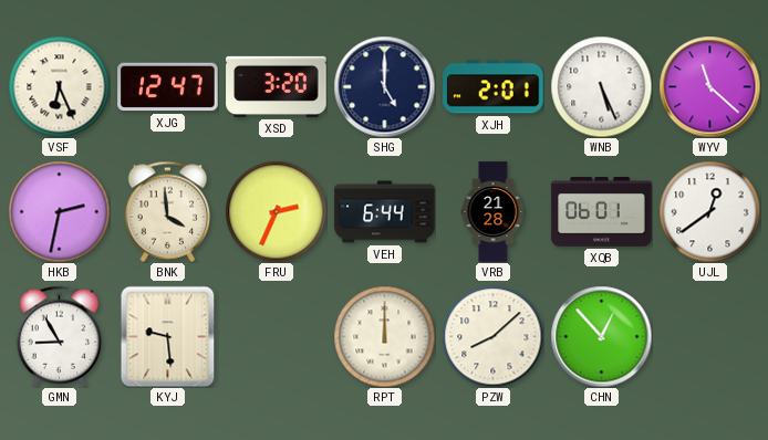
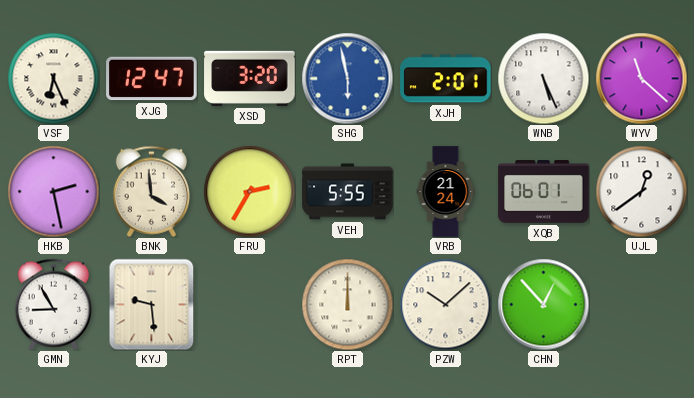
SHG: 5:00 -> 5:58
SHG dial: navy -> blue
HKB: 2:32 -> 2:28
FRU: 2:34 -> 2:35
VEH: 6:44 -> 5:55
VRB: 21:28 -> 21:24
PZW: 8:08 -> 10:08
